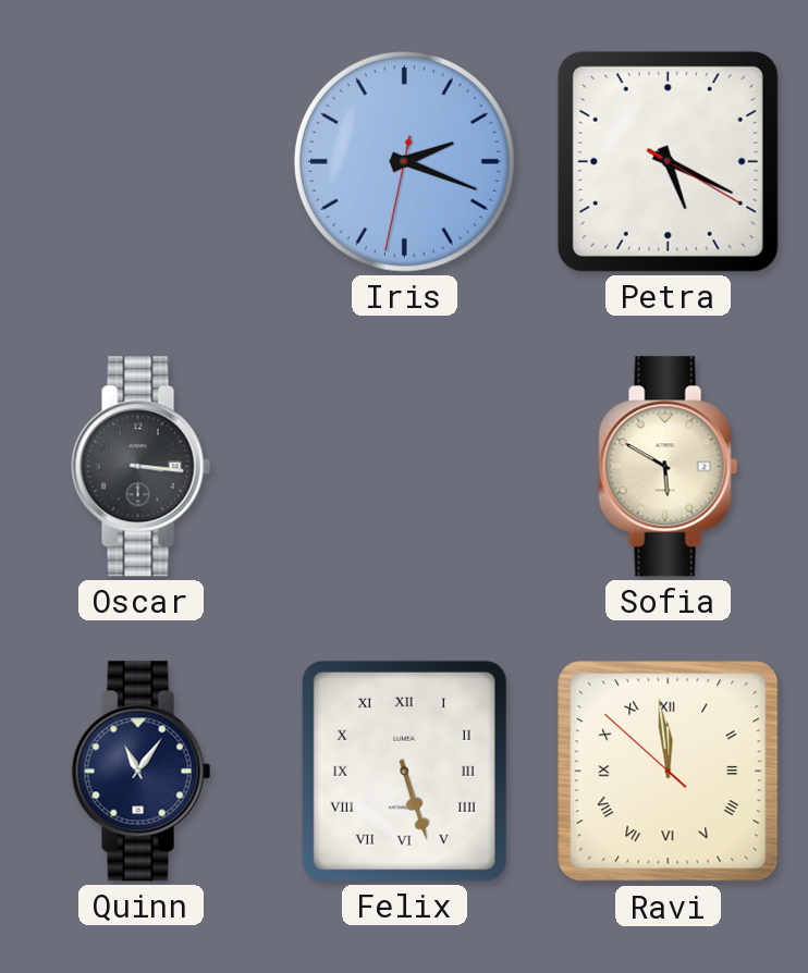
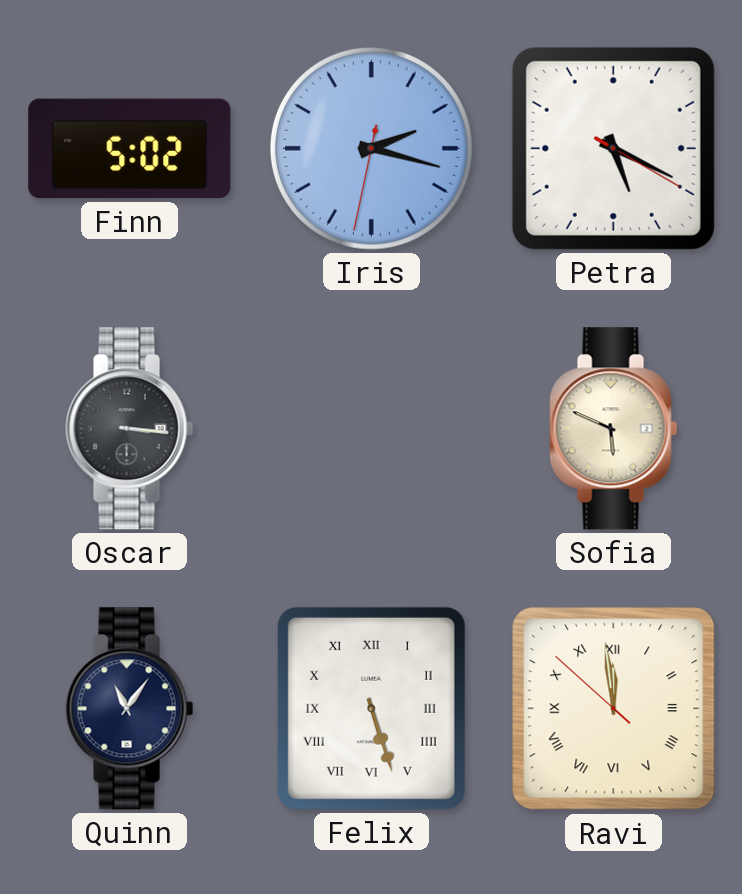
Finn: none -> 5:02
Iris: 2:18 -> 2:17
Sofia: 5:50 -> 5:49
